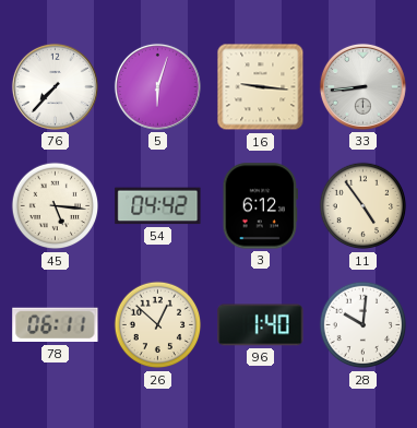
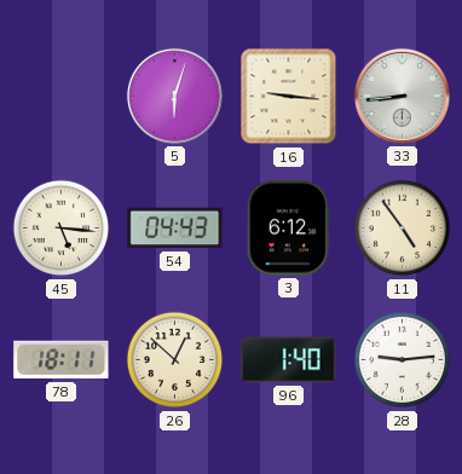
76: 7:37 -> none
54: 04:42 -> 04:43
78: 06:11 -> 18:11
28: 10:01 -> 9:14
